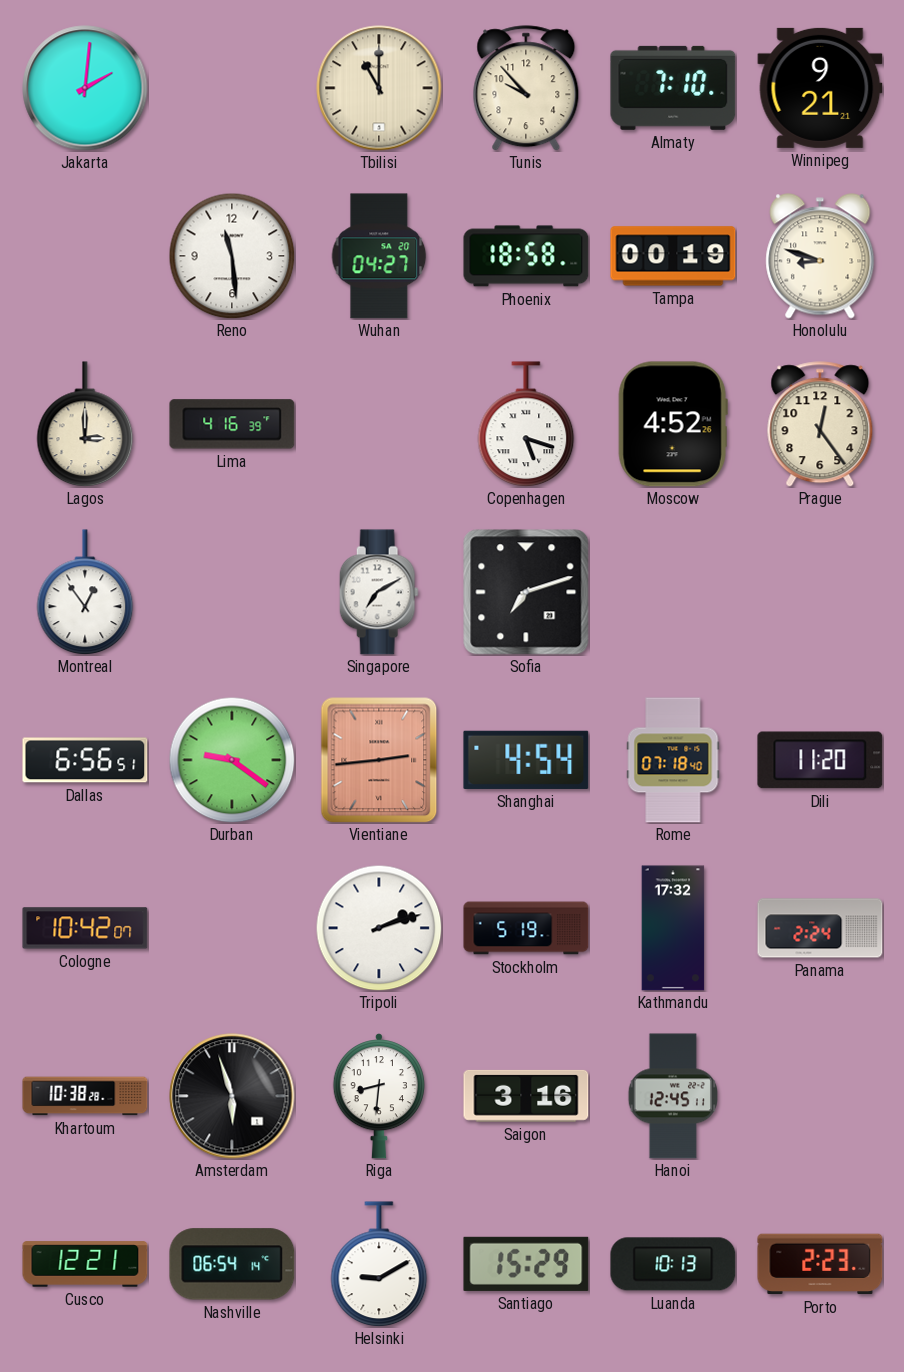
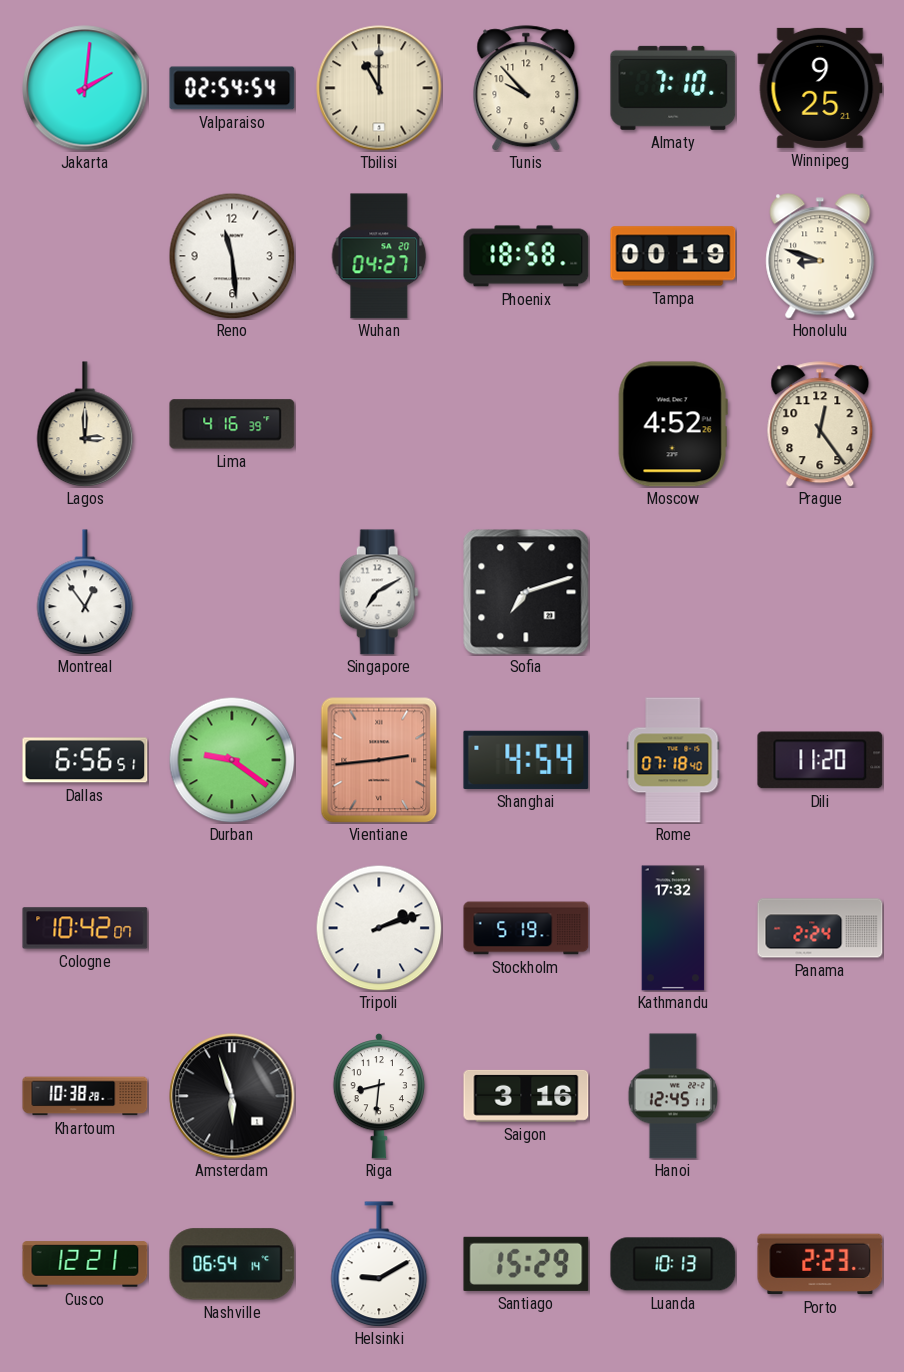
Valparaiso: none -> 02:54
Winnipeg: 9:21 -> 9:25
Copenhagen: 5:18 -> none
